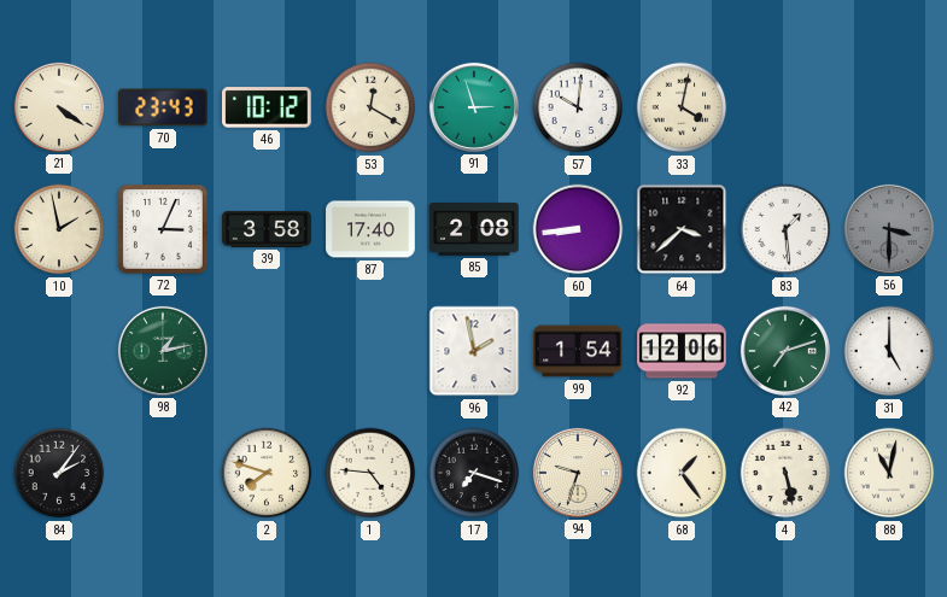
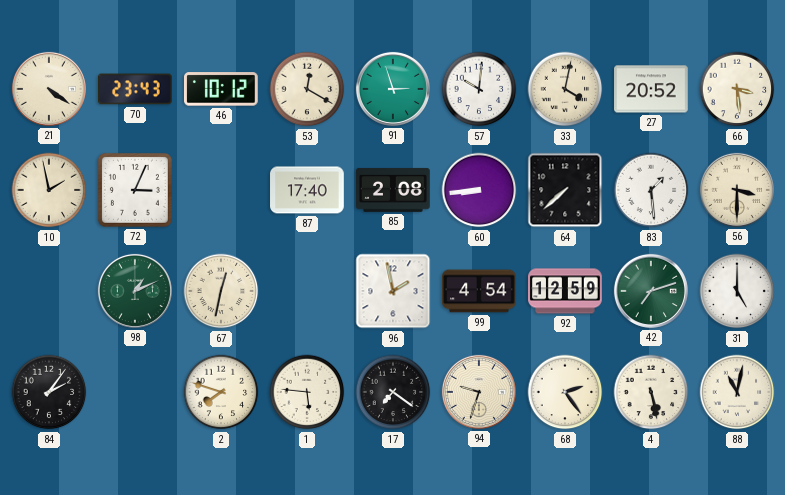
27: none -> 20:52
66: none -> 3:29
39: 3:58 -> none
64: 3:38 -> 7:38
56 dial: grey -> cream
98: 1:13 -> 1:11
67: none -> 12:32
99: 1:54 -> 4:54
92: 12:06 -> 12:59
1: 4:46 -> 5:46
17: 7:18 -> 7:21
68: 1:24 -> 2:24
